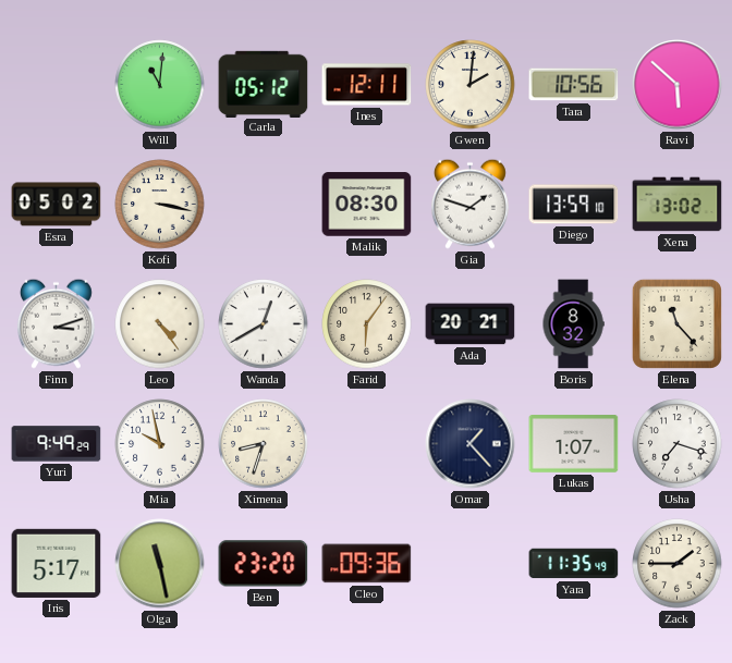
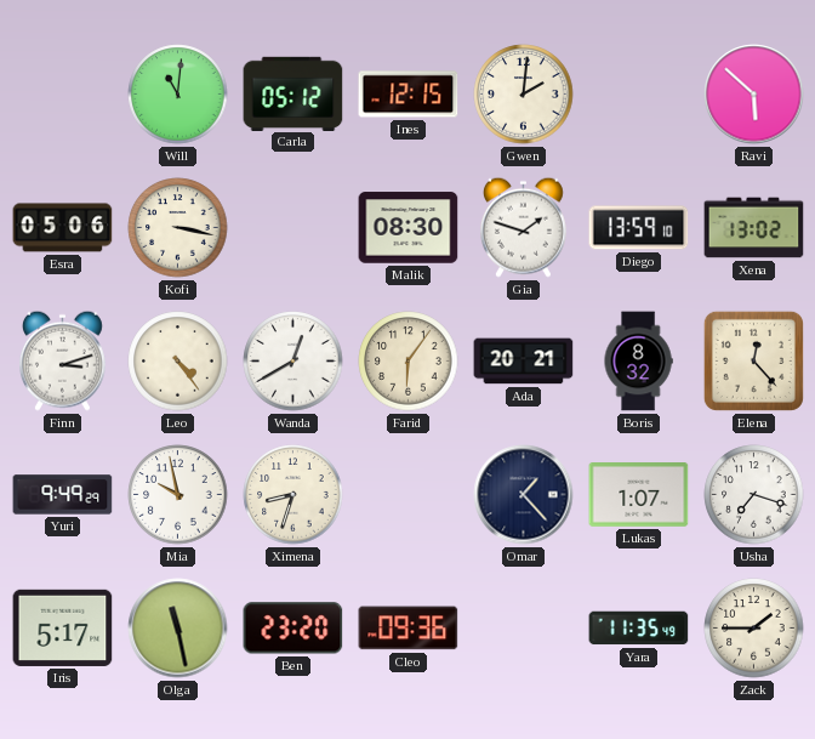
Ines: 12:11 -> 12:15
Tara: 10:56 -> none
Esra: 05:02 -> 05:06
Elena: 11:23 -> 12:23
